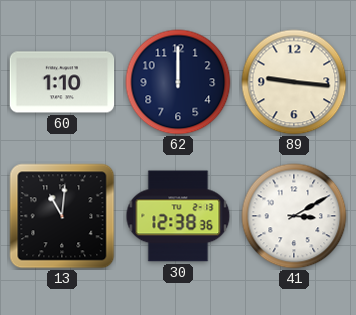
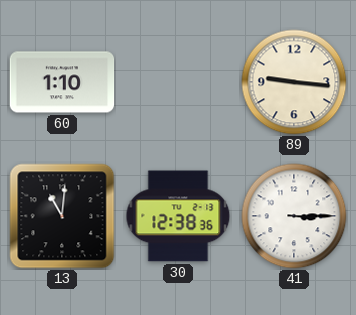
62: 12:00 -> none
41: 3:10 -> 3:15
